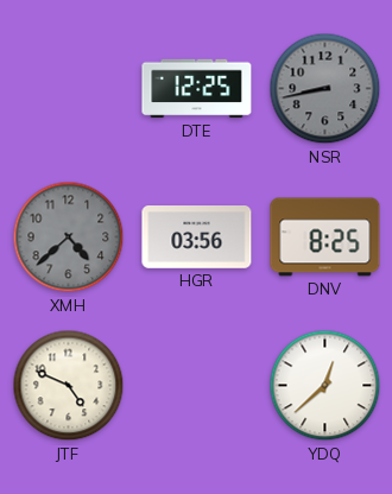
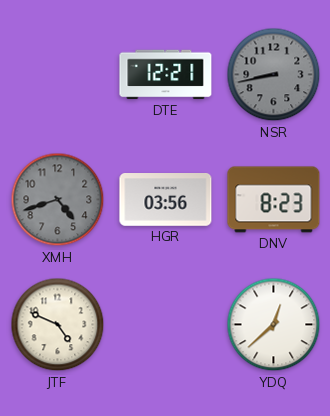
DTE: 12:25 -> 12:21
XMH: 4:38 -> 4:42
DNV: 8:25 -> 8:23
